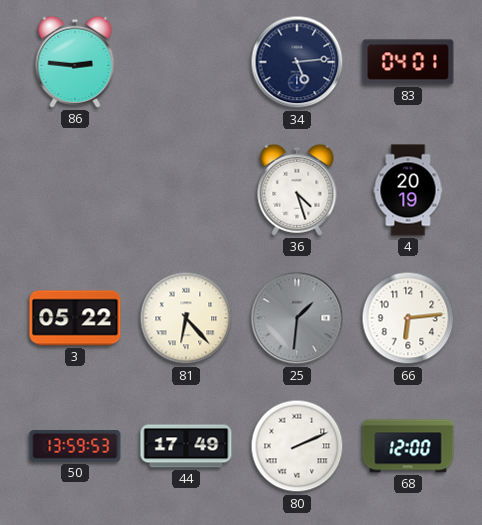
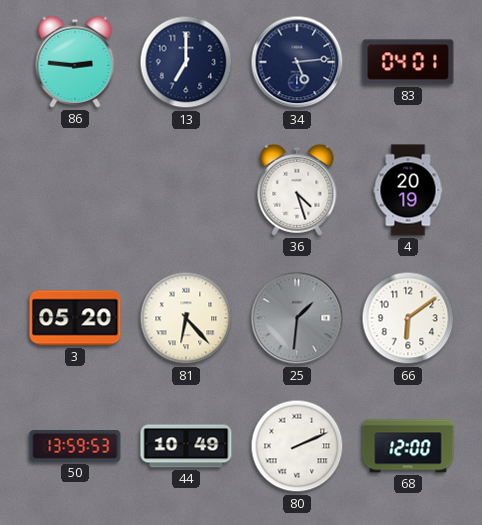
13: none -> 7:00
3: 05:22 -> 05:20
66: 6:14 -> 6:09
44: 17:49 -> 10:49
